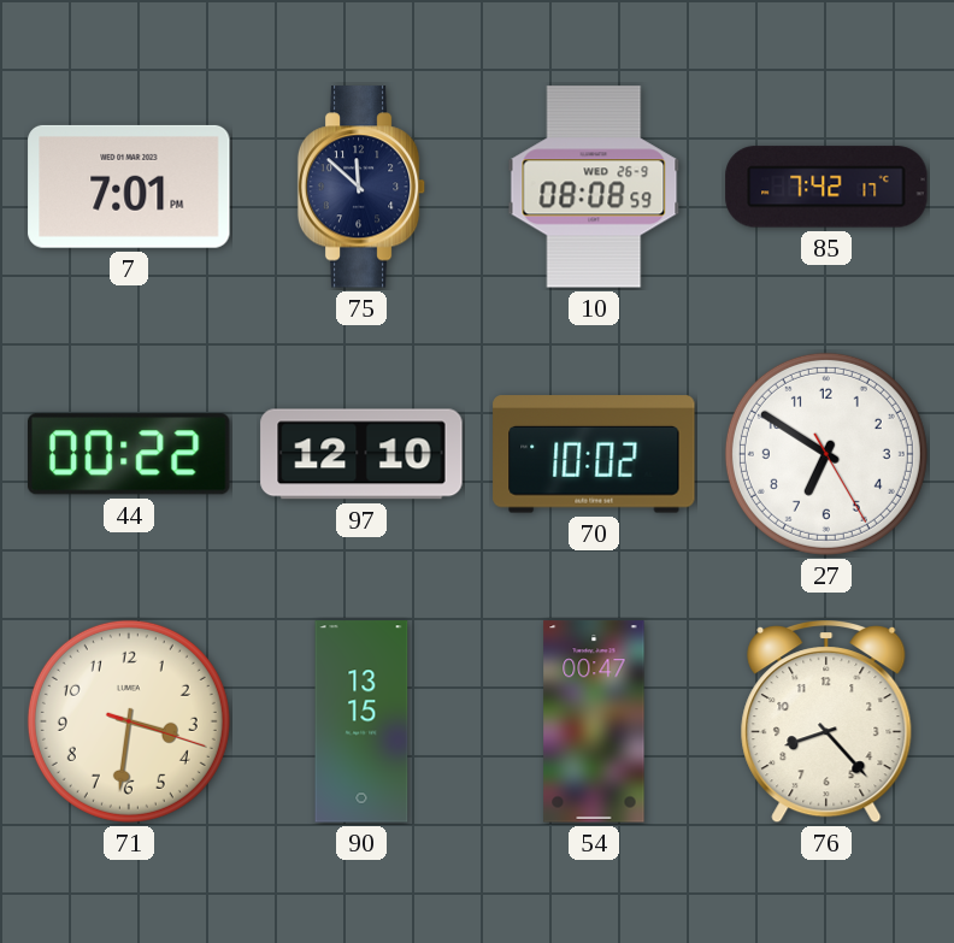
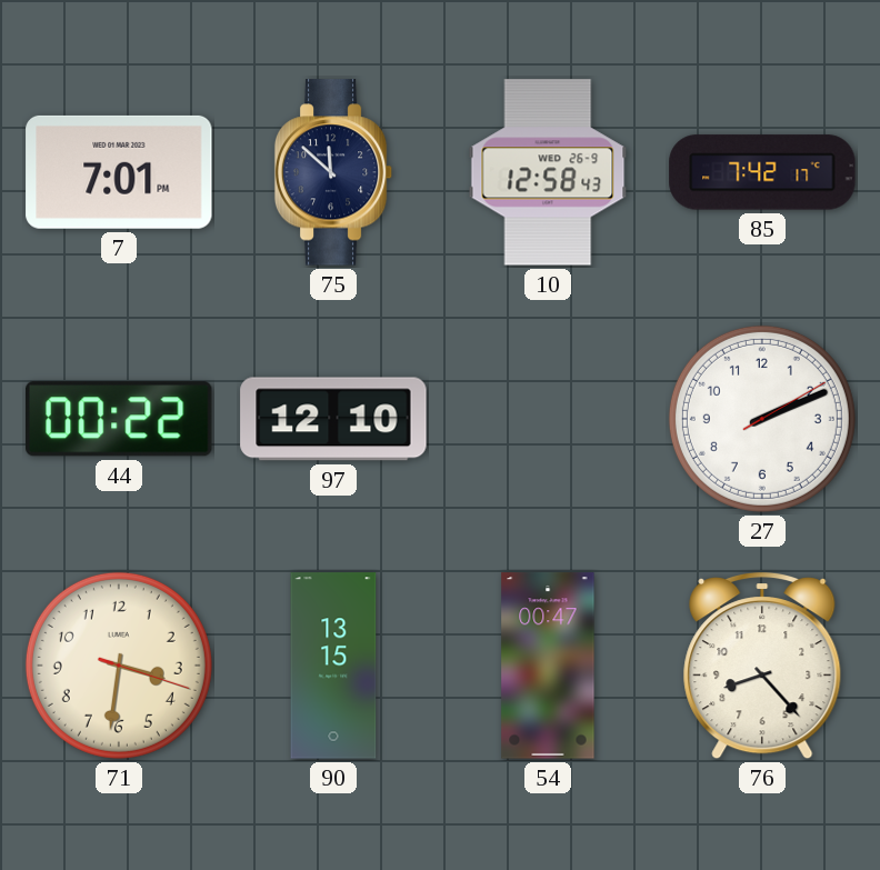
10: 08:08 -> 12:58
70: 10:02 -> none
27: 6:50 -> 2:11
